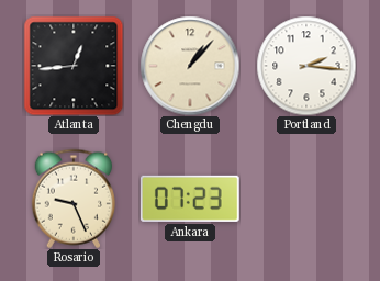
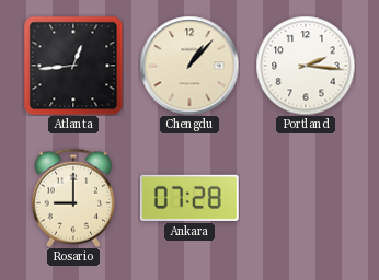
Rosario: 9:26 -> 9:00
Ankara: 07:23 -> 07:28
